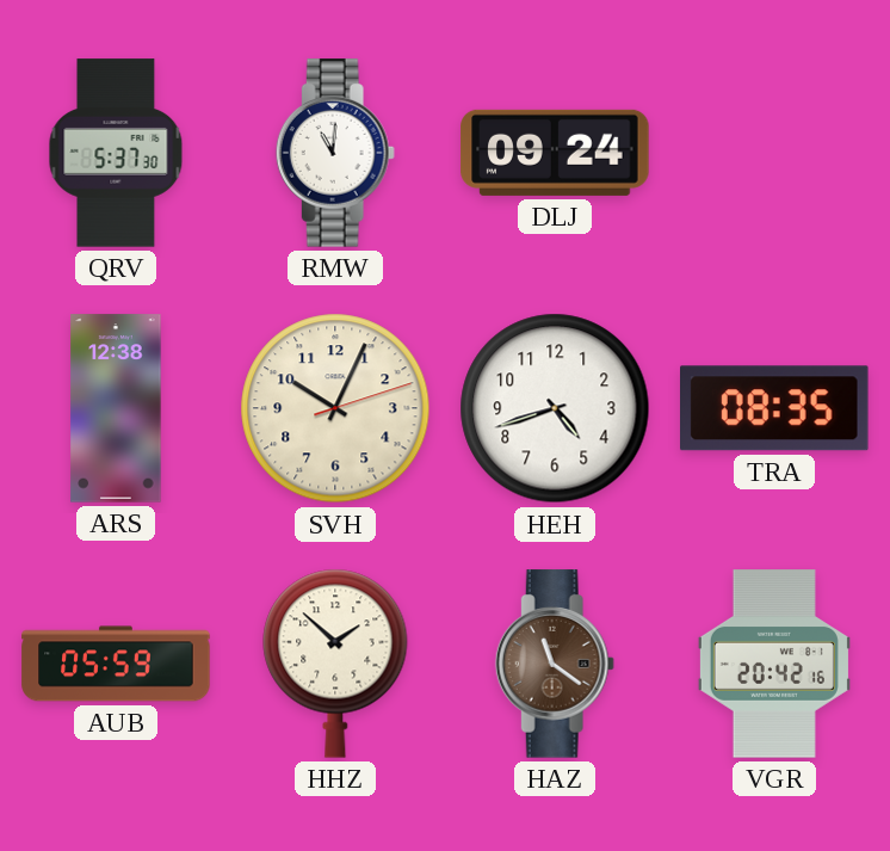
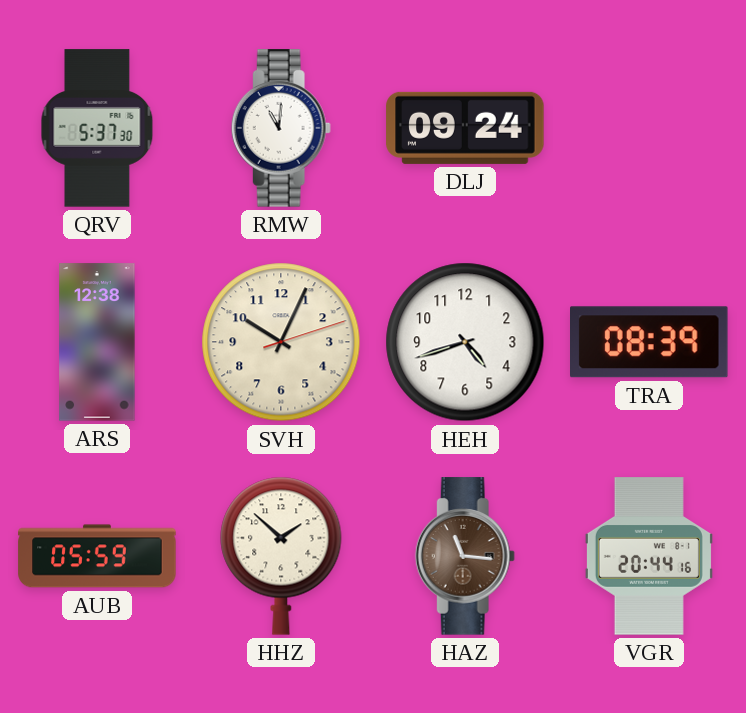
TRA: 08:35 -> 08:39
HAZ: 11:21 -> 11:16
VGR: 20:42 -> 20:44
